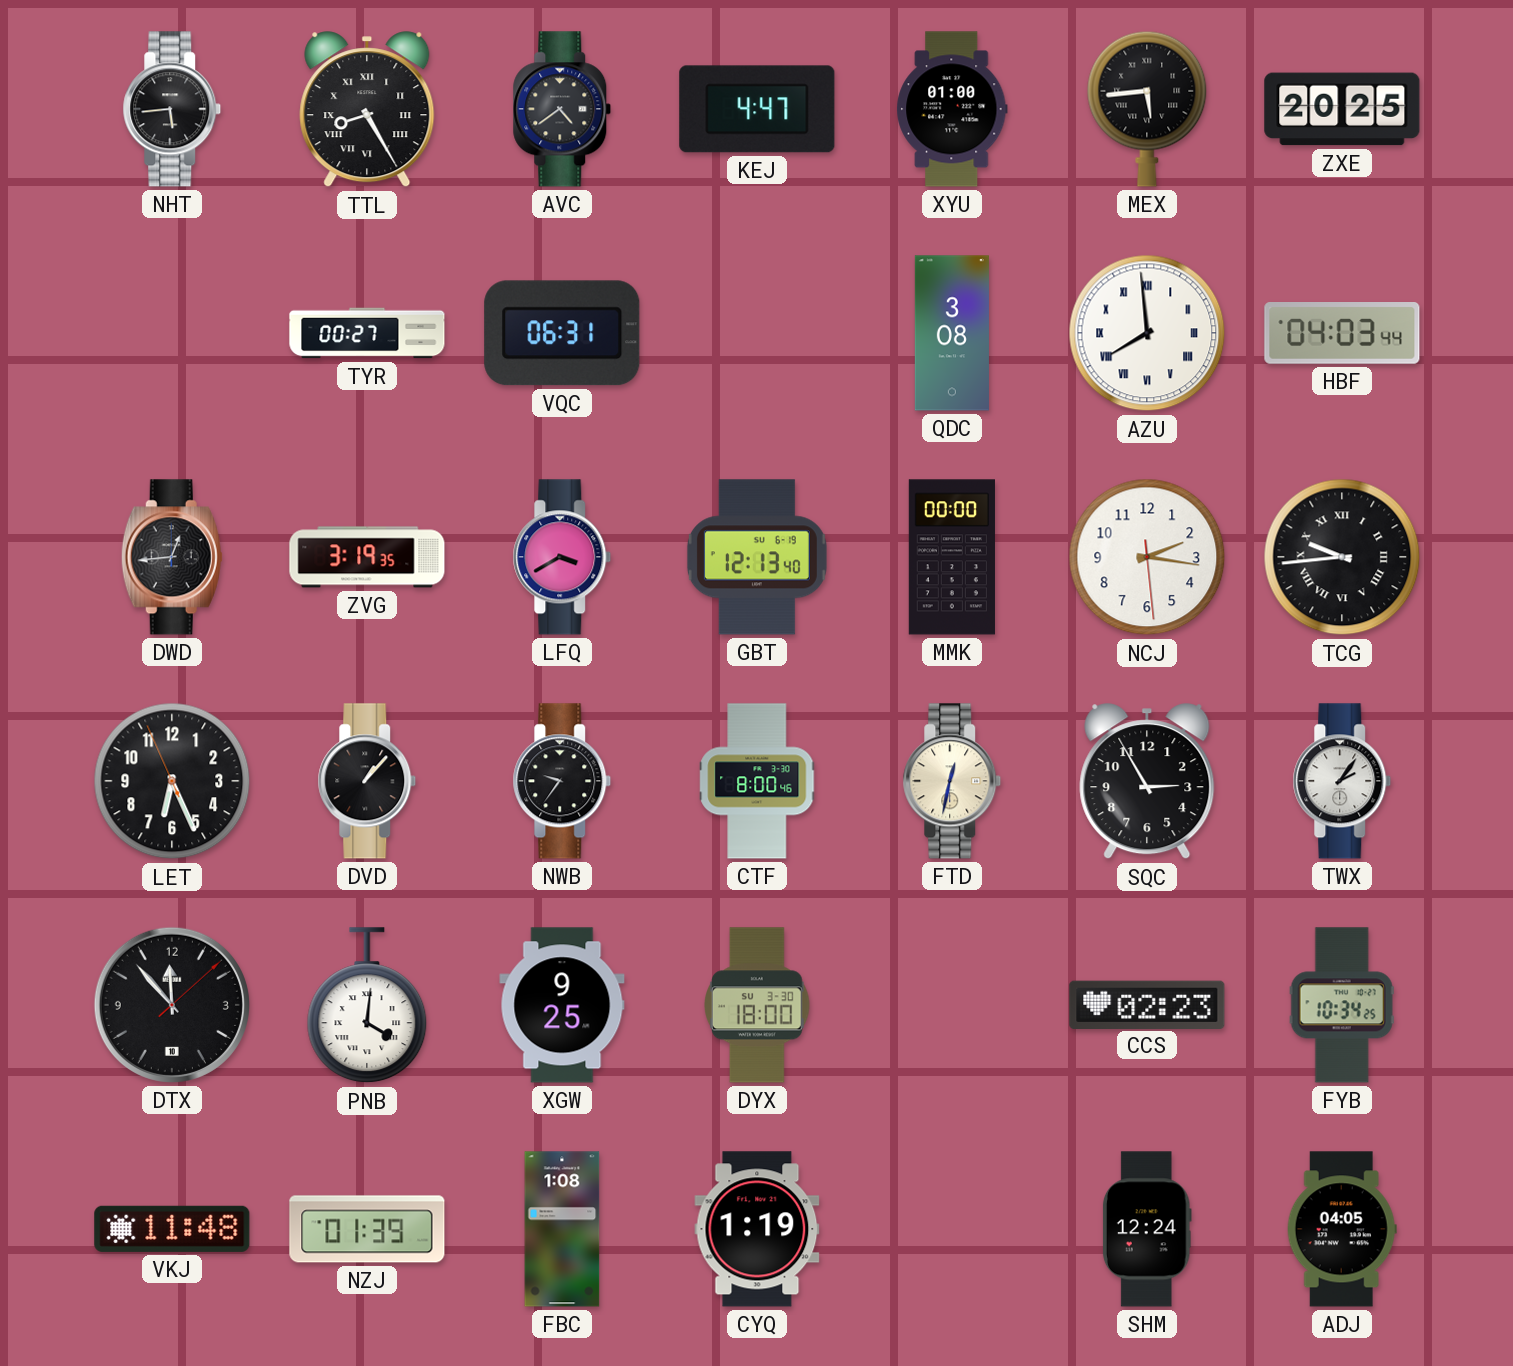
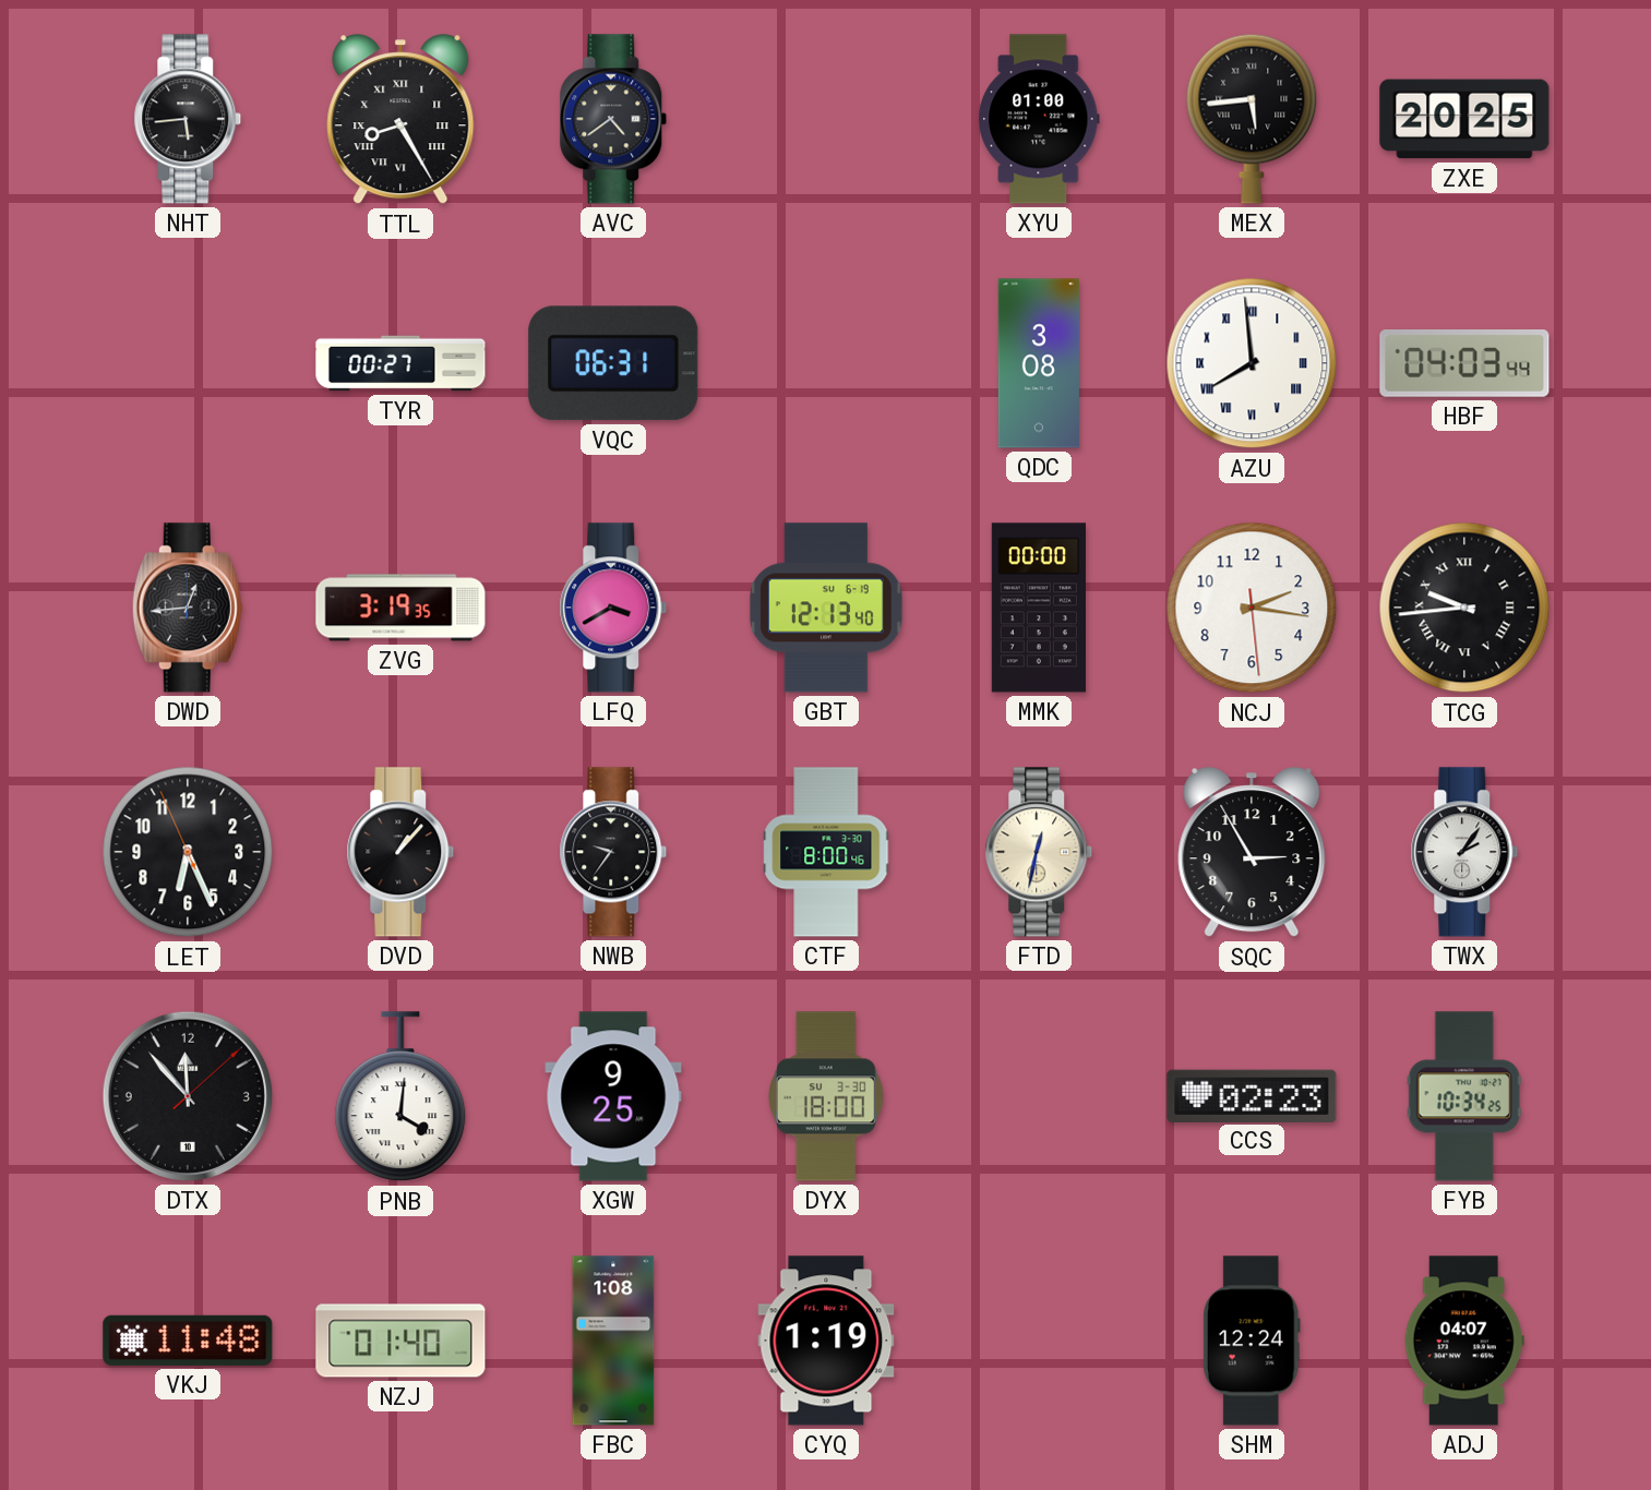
KEJ: 4:47 -> none
NZJ: 01:39 -> 01:40
ADJ: 04:05 -> 04:07
